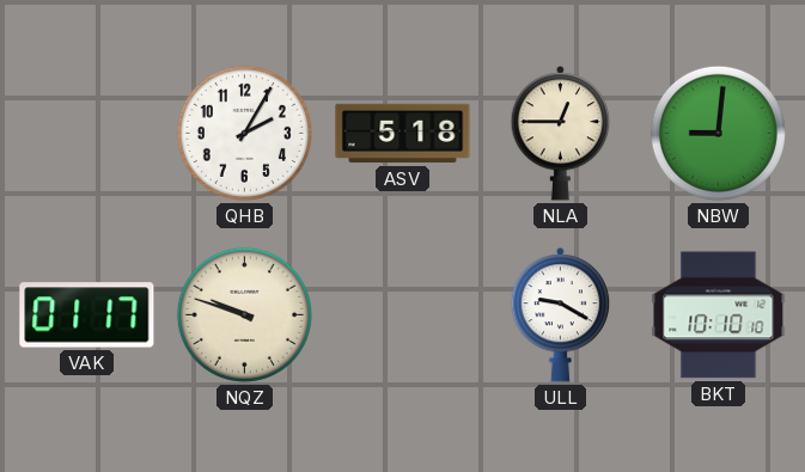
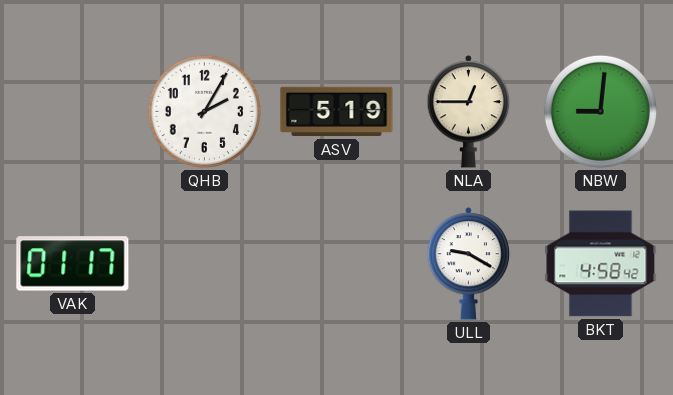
ASV: 5:18 -> 5:19
NQZ: 9:48 -> none
BKT: 10:10 -> 4:58
